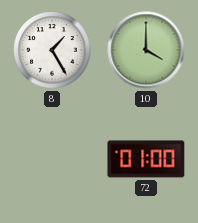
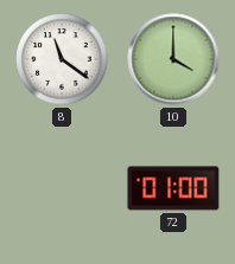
8: 1:25 -> 11:21
